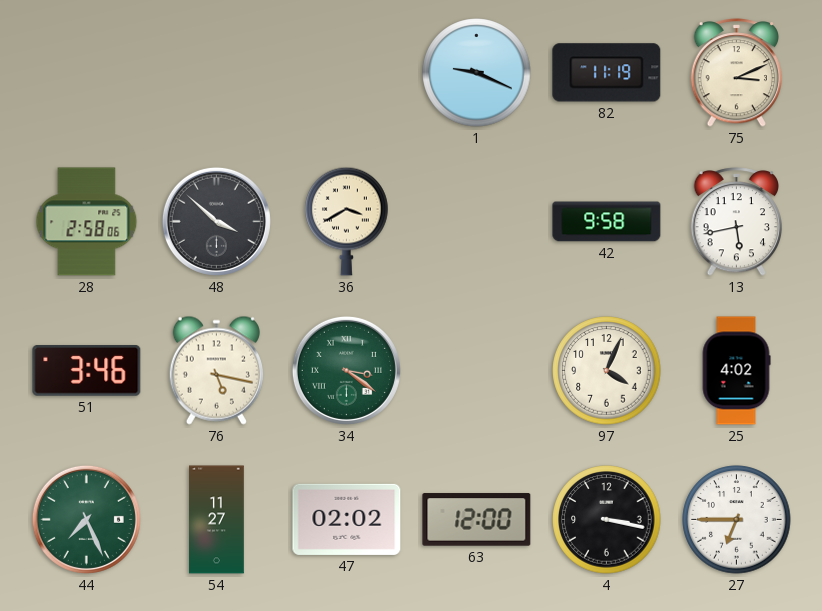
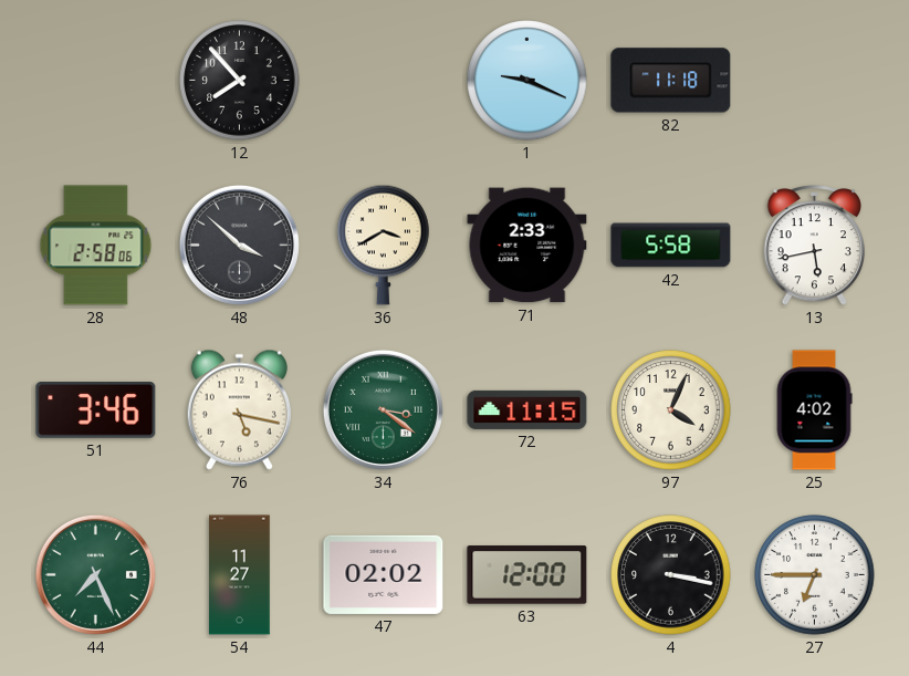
12: none -> 7:53
82: 11:19 -> 11:18
75: 3:11 -> none
71: none -> 2:33
42: 9:58 -> 5:58
72: none -> 11:15
